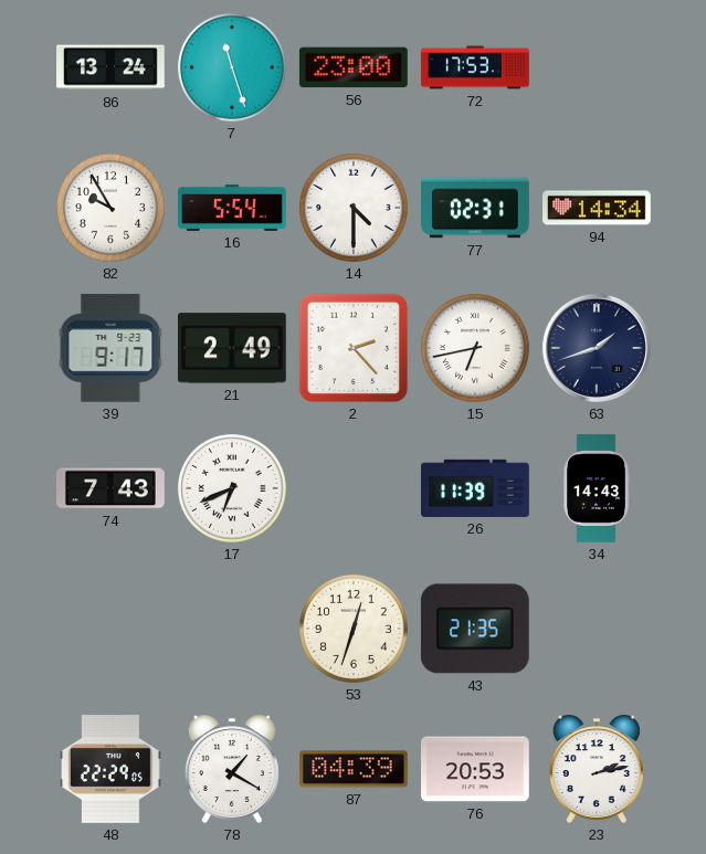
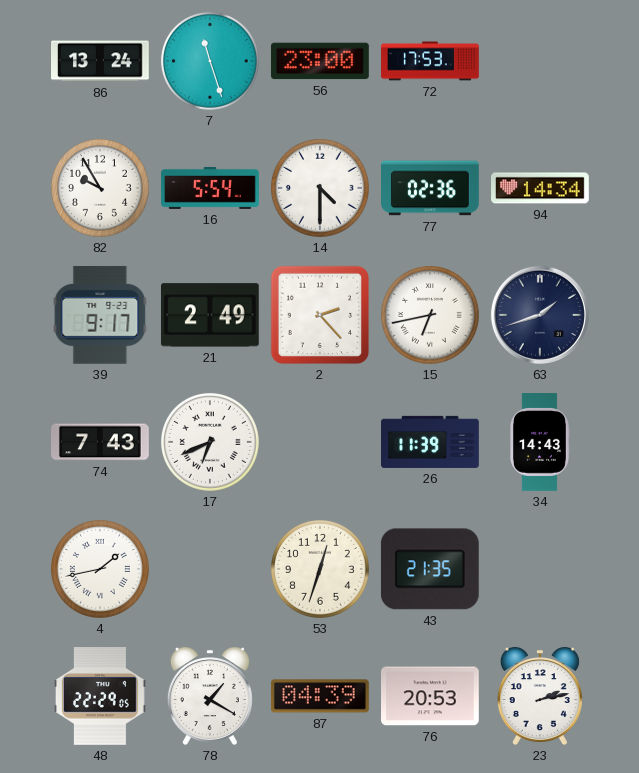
77: 02:31 -> 02:36
4: none -> 1:43
